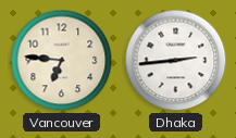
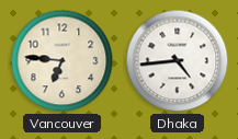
Dhaka: 2:44 -> 4:44
